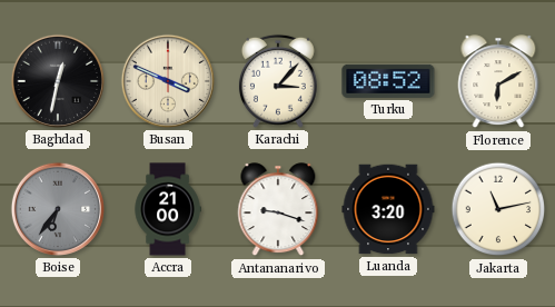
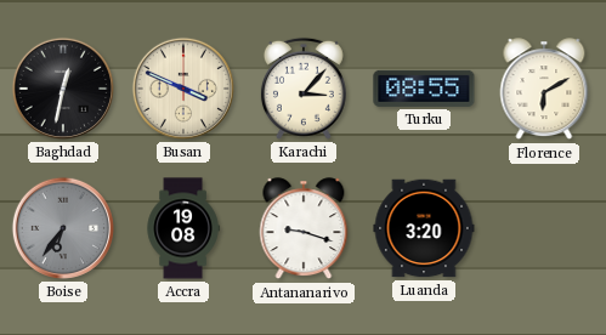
Turku: 08:52 -> 08:55
Accra: 21:00 -> 19:08
Jakarta: 11:13 -> none
